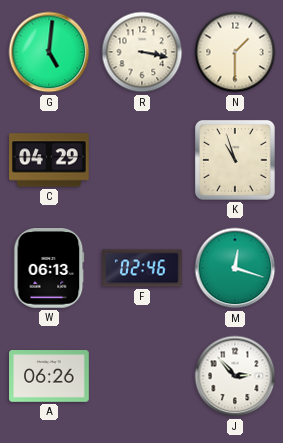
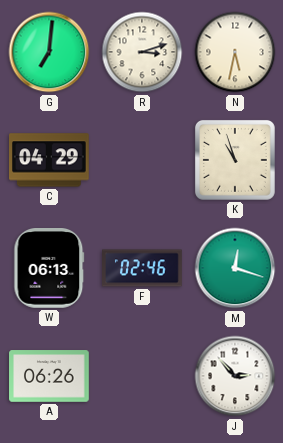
G: 5:01 -> 7:01
R: 3:17 -> 3:12
N: 1:30 -> 5:32
